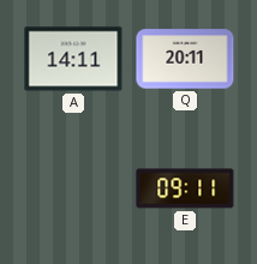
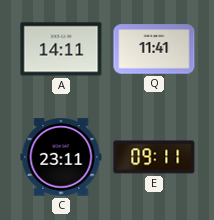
Q: 20:11 -> 11:41
C: none -> 23:11
